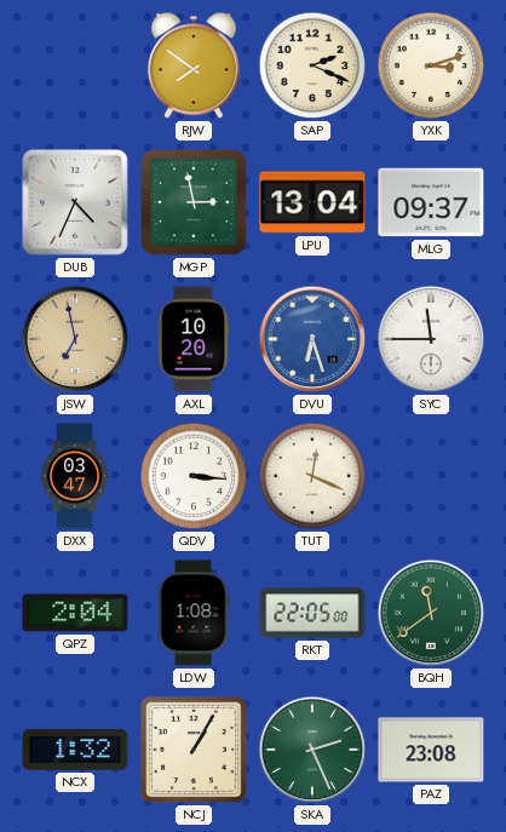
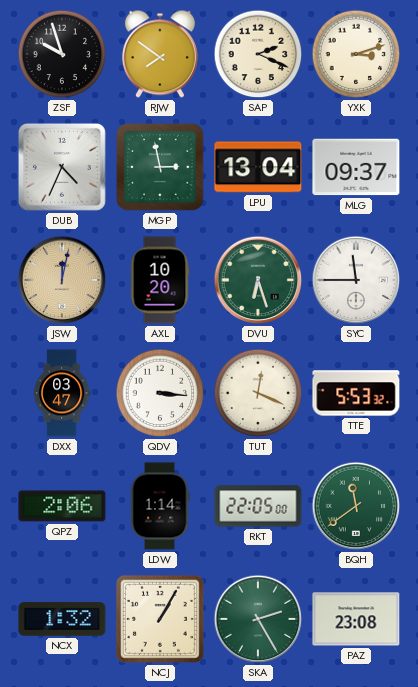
ZSF: none -> 9:57
JSW: 6:58 -> 12:02
DVU dial: blue -> green
TTE: none -> 5:53
QPZ: 2:04 -> 2:06
LDW: 1:08 -> 1:14
SKA: 2:26 -> 2:25
